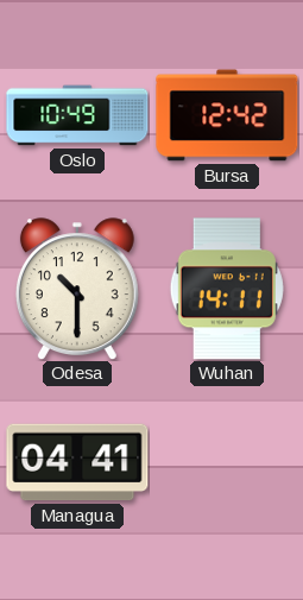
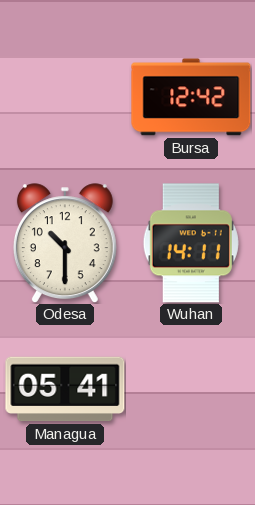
Oslo: 10:49 -> none
Managua: 04:41 -> 05:41
